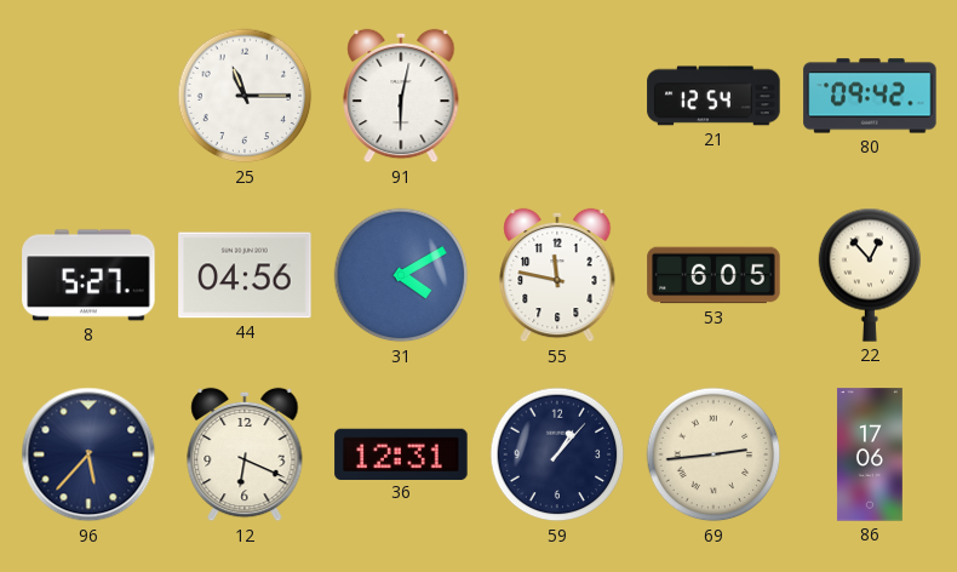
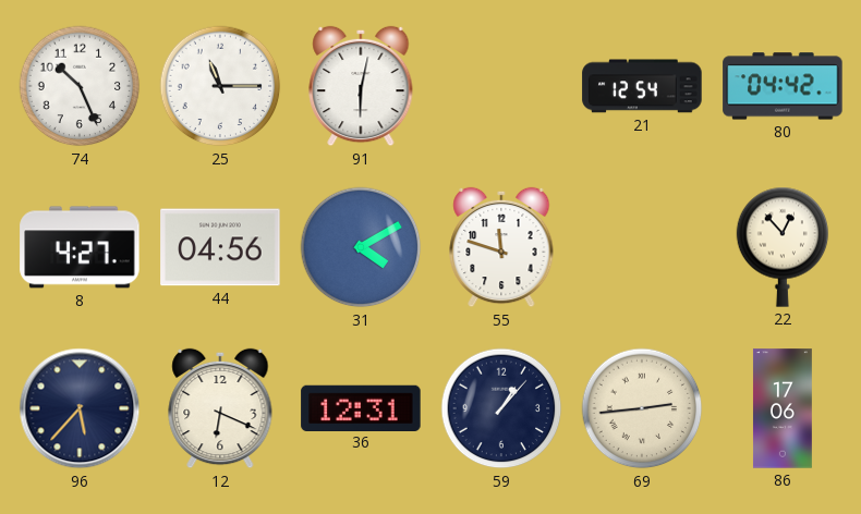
74: none -> 10:26
80: 09:42 -> 04:42
8: 5:27 -> 4:27
55: 11:47 -> 11:48
53: 6:05 -> none
